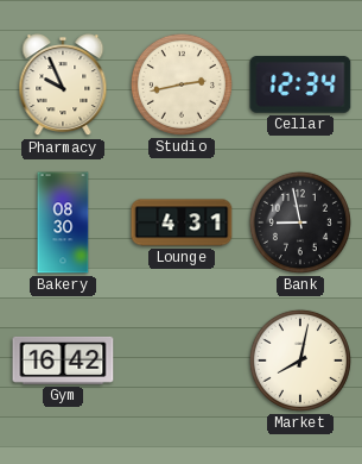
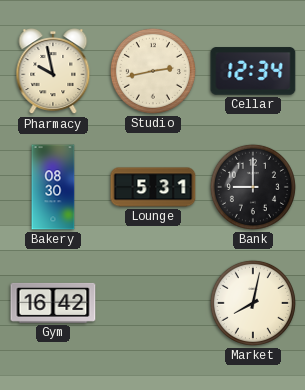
Pharmacy: 9:56 -> 9:58
Lounge: 4:31 -> 5:31
Bank: 8:58 -> 9:00
